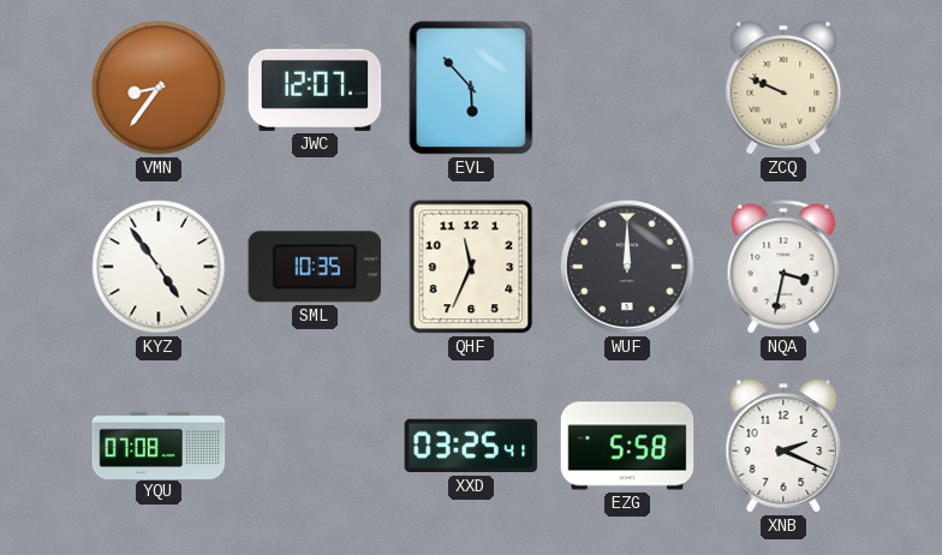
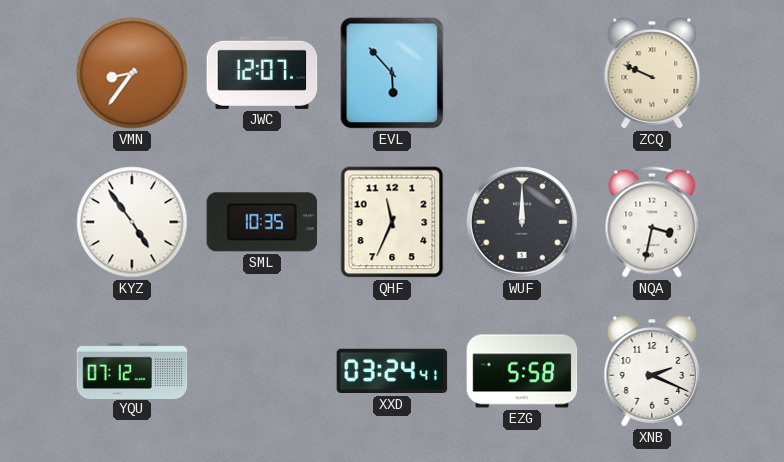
YQU: 07:08 -> 07:12
XXD: 03:25 -> 03:24
